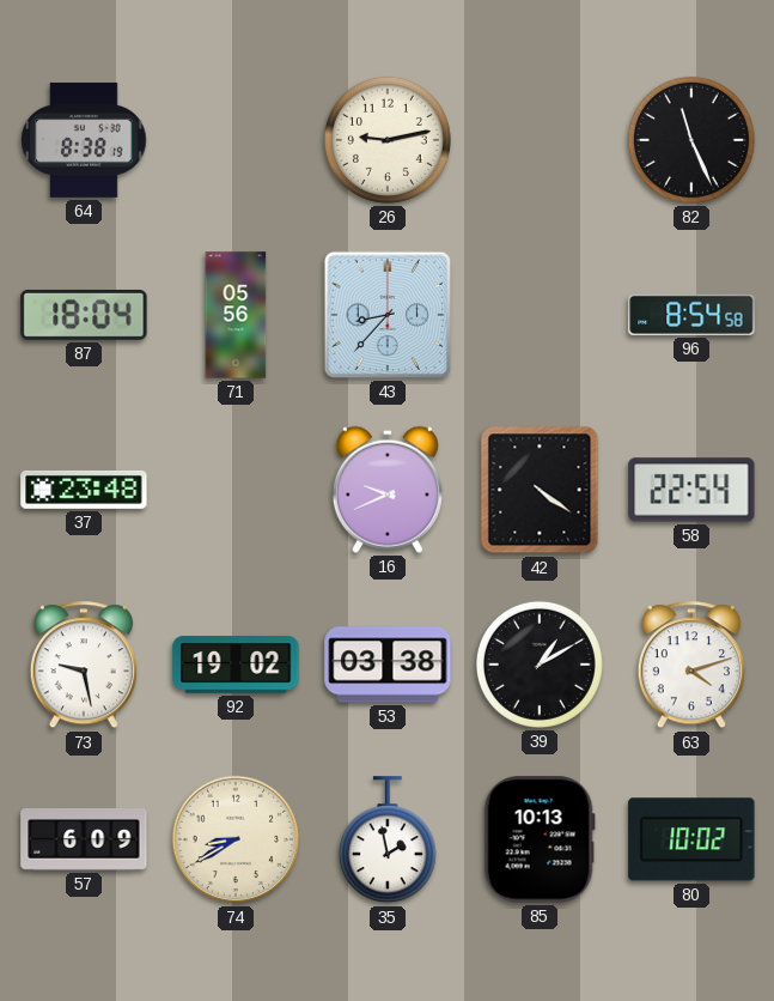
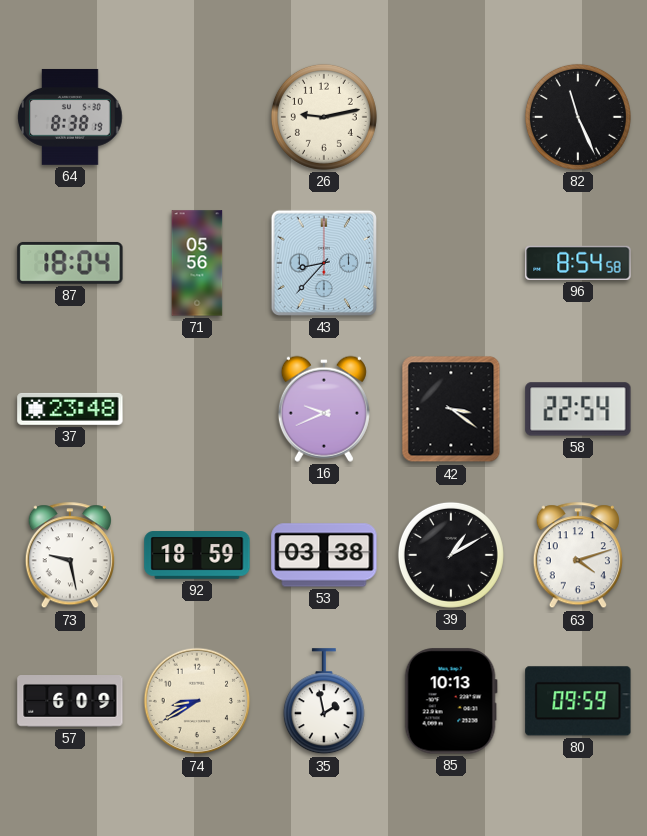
42: 4:21 -> 3:21
92: 19:02 -> 18:59
80: 10:02 -> 09:59
